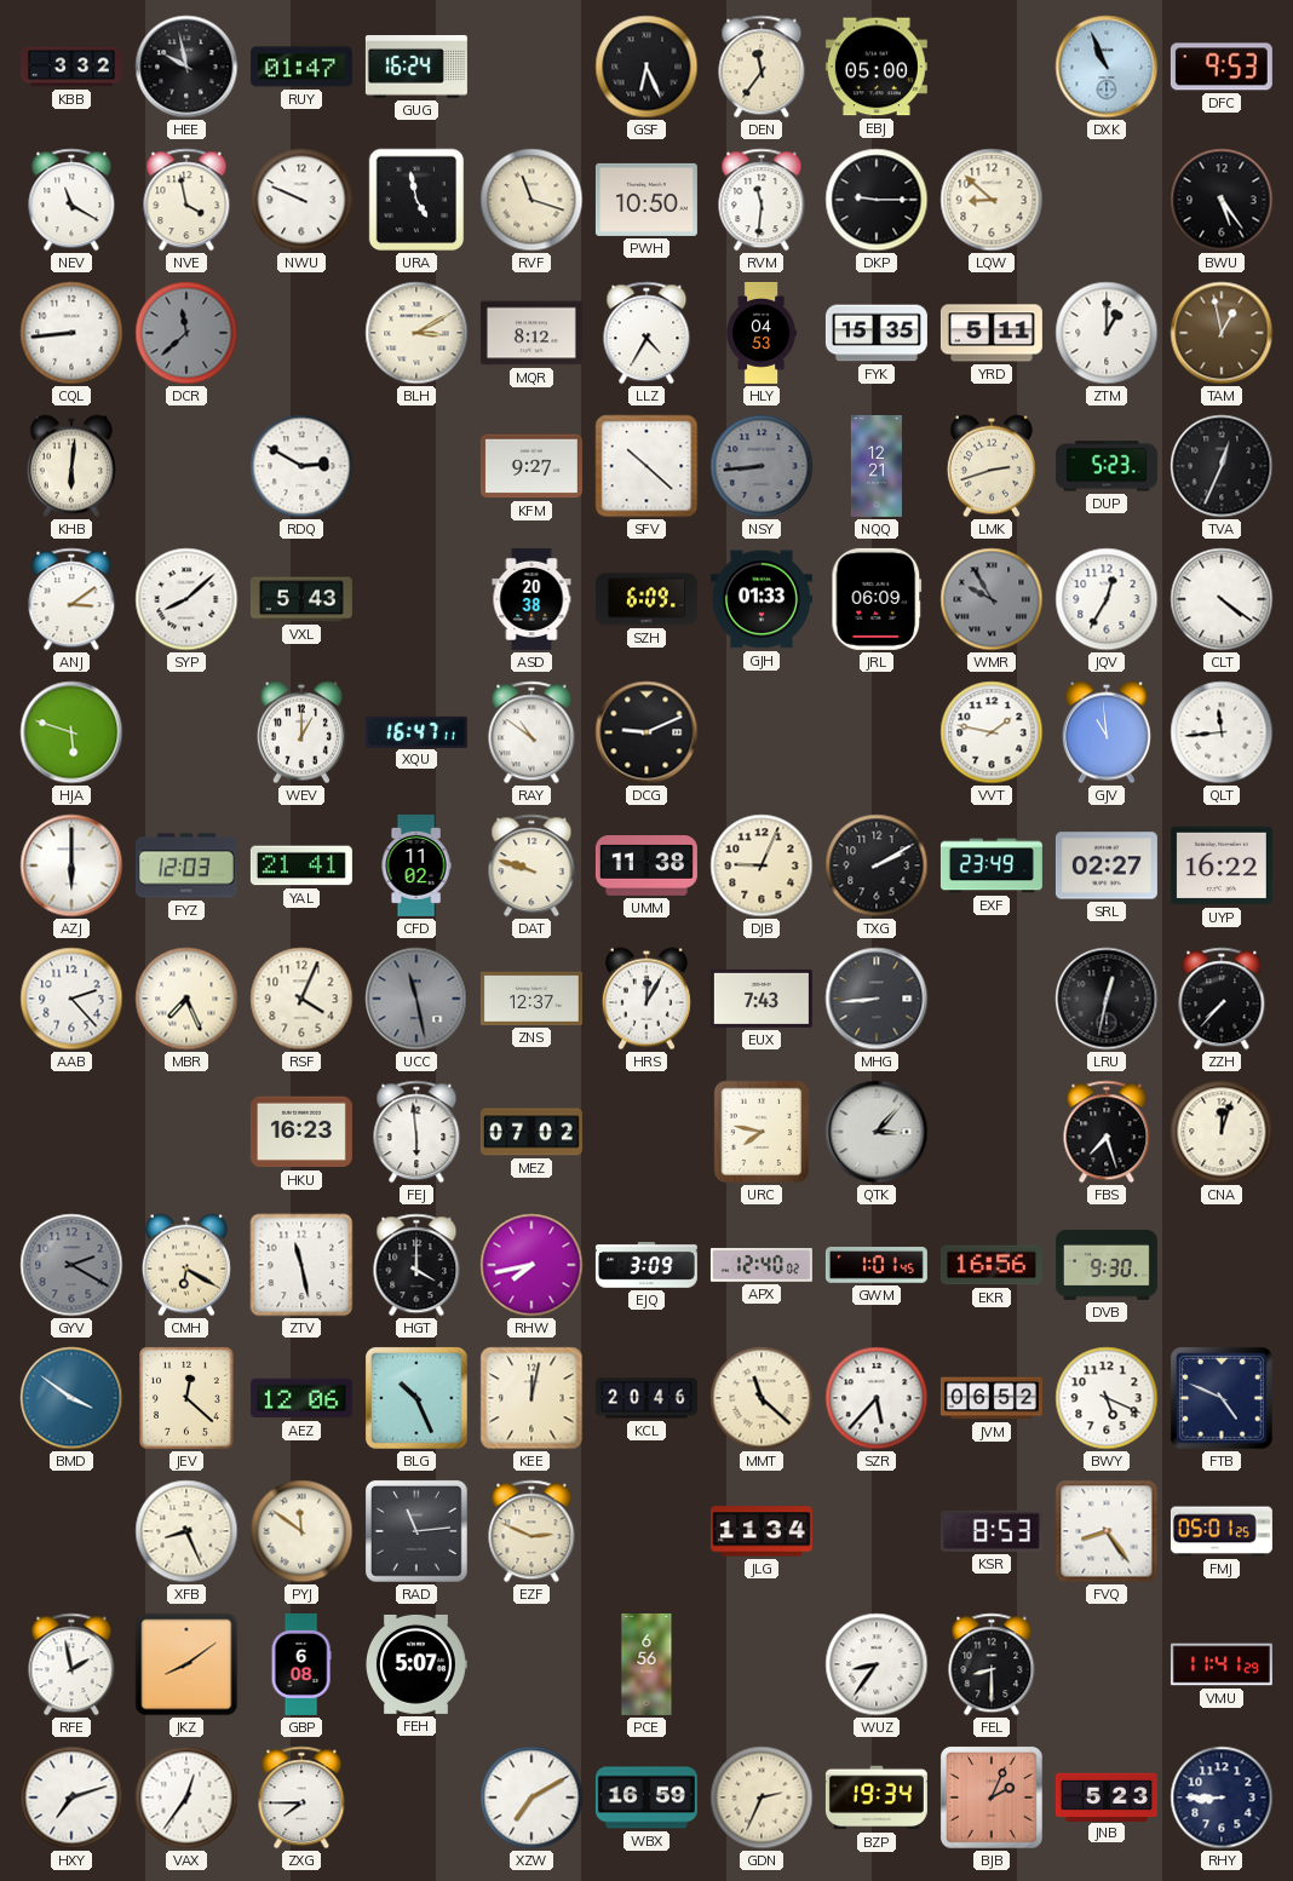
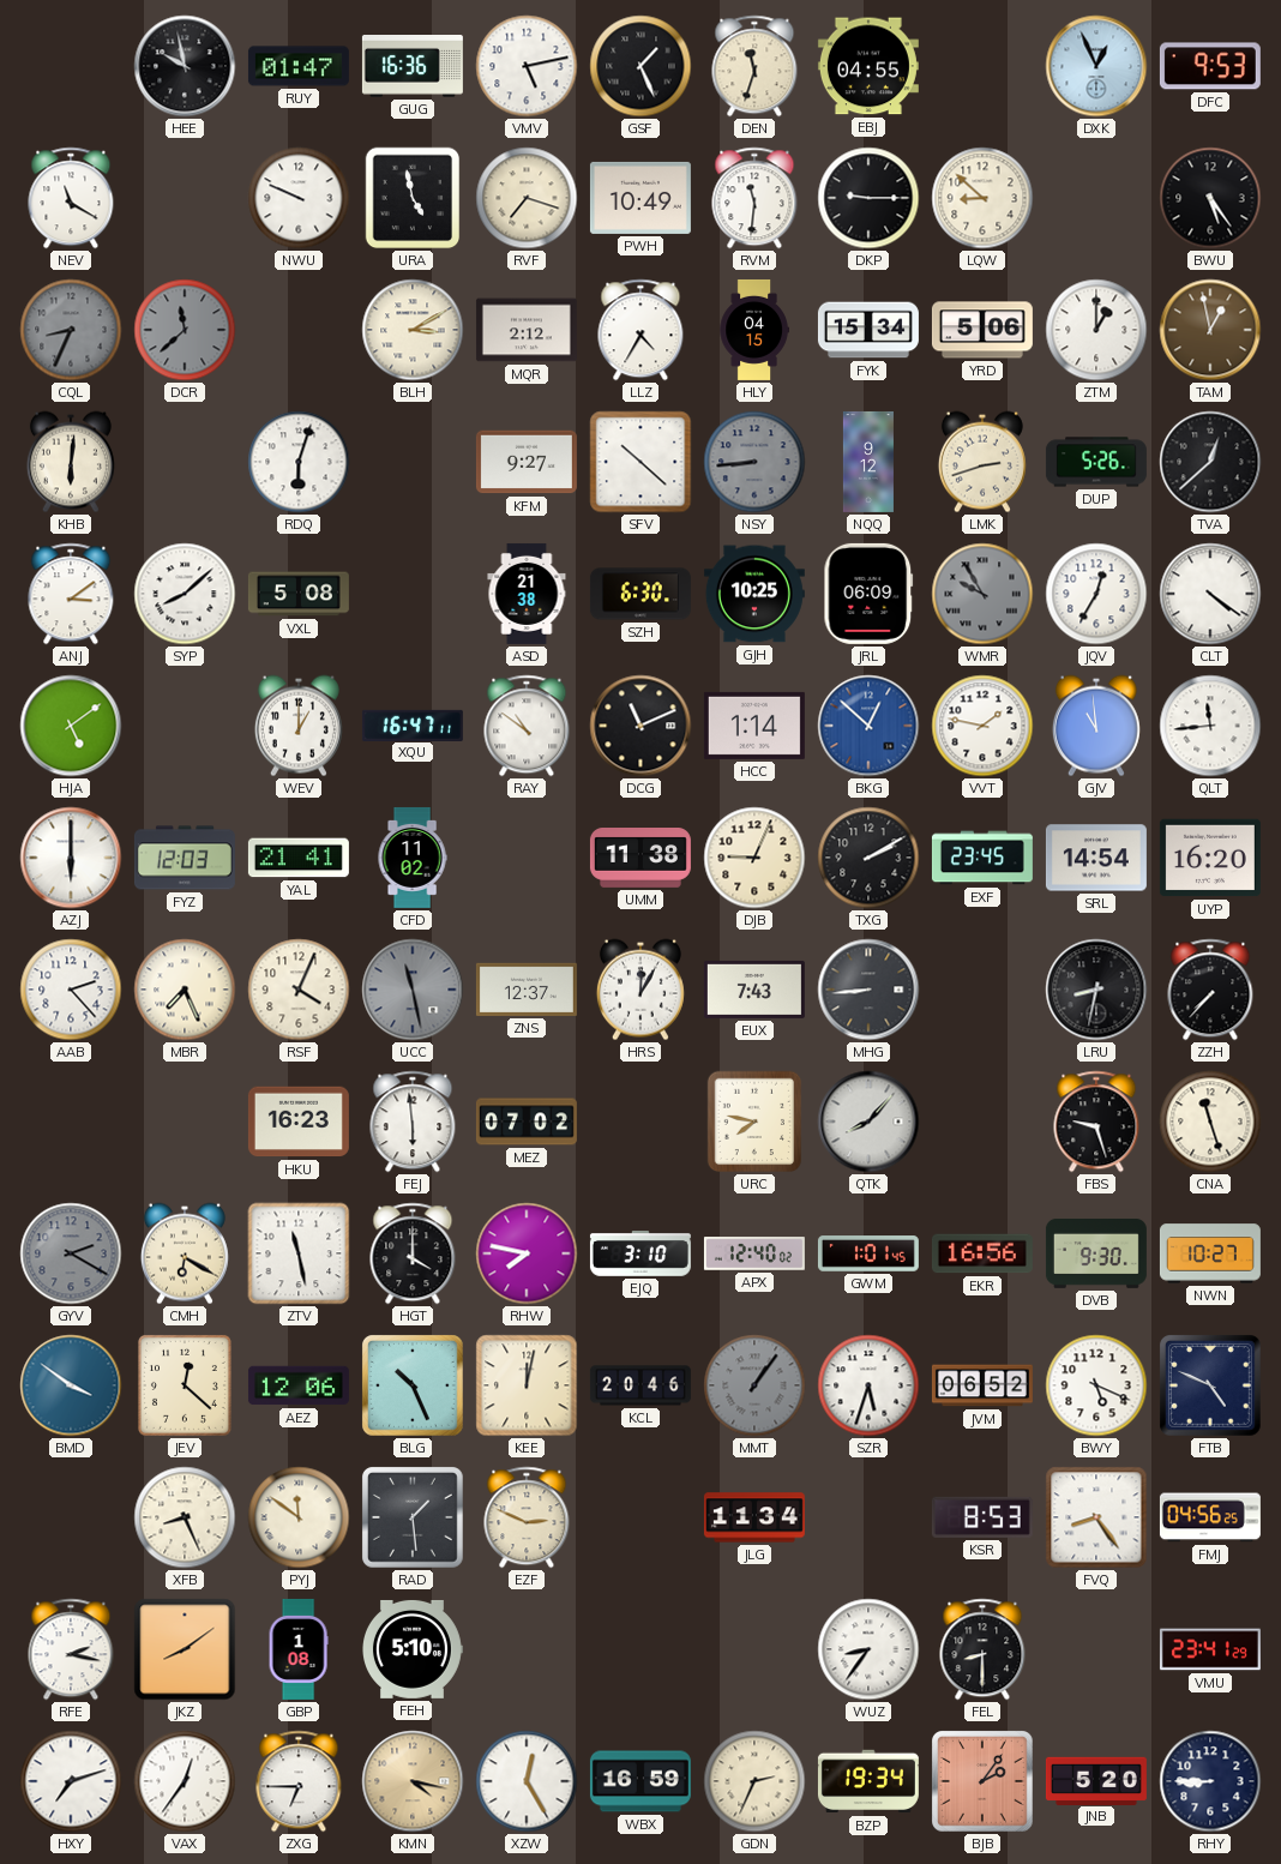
KBB: 3:32 -> none
GUG: 16:24 -> 16:36
VMV: none -> 5:13
GSF: 6:26 -> 1:26
DEN: 11:36 -> 11:33
EBJ: 05:00 -> 04:55
DXK: 10:56 -> 12:56
NVE: 3:58 -> none
RVF: 11:18 -> 7:18
PWH: 10:50 -> 10:49
CQL: 8:44 -> 8:34
CQL dial: white -> grey
MQR: 8:12 -> 2:12
HLY: 04:53 -> 04:15
FYK: 15:35 -> 15:34
YRD: 5:11 -> 5:06
RDQ: 2:50 -> 6:03
NQQ: 12:21 -> 9:12
DUP: 5:23 -> 5:26
TVA: 12:34 -> 12:38
VXL: 5:43 -> 5:08
ASD: 20:38 -> 21:38
SZH: 6:09 -> 6:30
GJH: 01:33 -> 10:25
HJA: 5:48 -> 5:09
DCG: 9:11 -> 11:11
HCC: none -> 1:14
BKG: none -> 12:52
DAT: 9:48 -> none
EXF: 23:49 -> 23:45
SRL: 02:27 -> 14:54
UYP: 16:22 -> 16:20
LRU: 12:32 -> 8:32
QTK: 3:07 -> 8:07
FBS: 7:27 -> 9:27
CNA: 12:03 -> 11:27
RHW: 7:43 -> 7:47
EJQ: 3:09 -> 3:10
NWN: none -> 10:27
MMT: 11:22 -> 1:06
MMT dial: cream -> grey
SZR: 5:37 -> 5:33
RAD: 11:14 -> 1:29
FMJ: 05:01 -> 04:56
RFE: 1:58 -> 2:17
GBP: 6:08 -> 1:08
FEH: 5:07 -> 5:10
PCE: 6:56 -> none
VMU: 11:41 -> 23:41
ZXG: 7:45 -> 6:45
KMN: none -> 4:17
XZW: 7:10 -> 12:25
BJB: 2:04 -> 2:06
JNB: 5:23 -> 5:20
